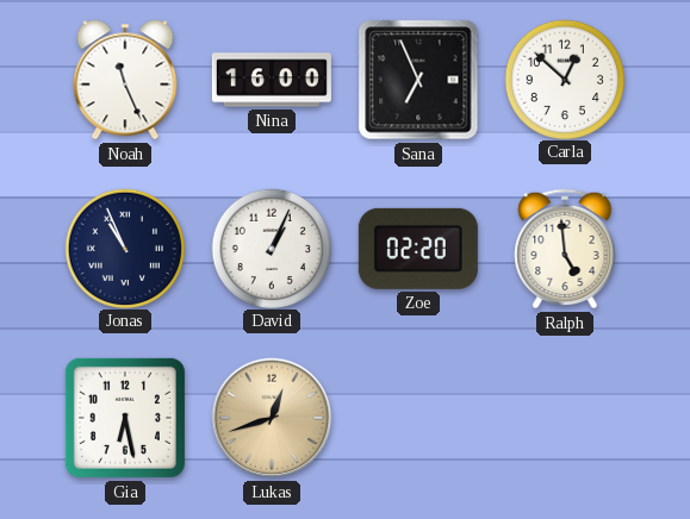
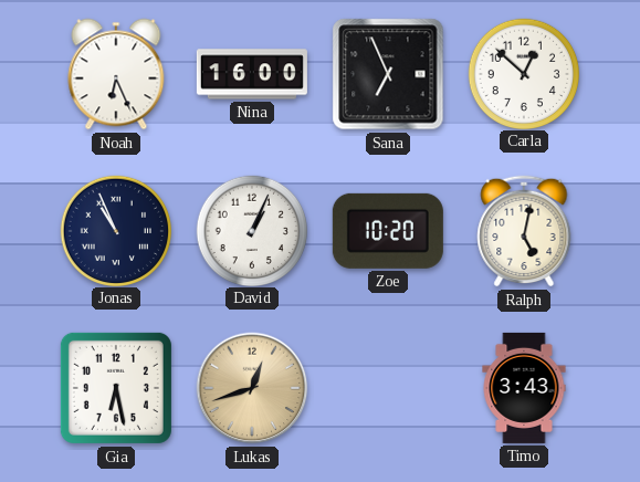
Noah: 11:26 -> 6:26
Zoe: 02:20 -> 10:20
Ralph: 4:59 -> 5:02
Timo: none -> 3:43
